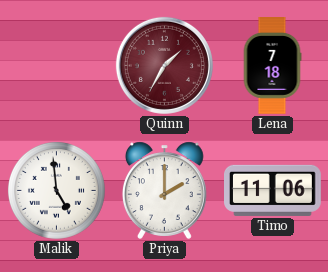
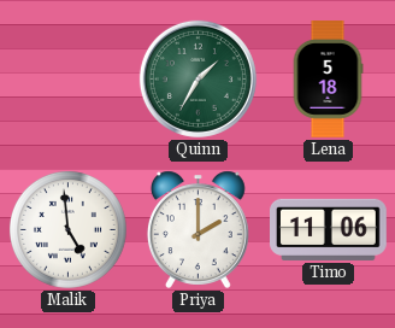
Quinn dial: burgundy -> green
Lena: 7:18 -> 5:18
